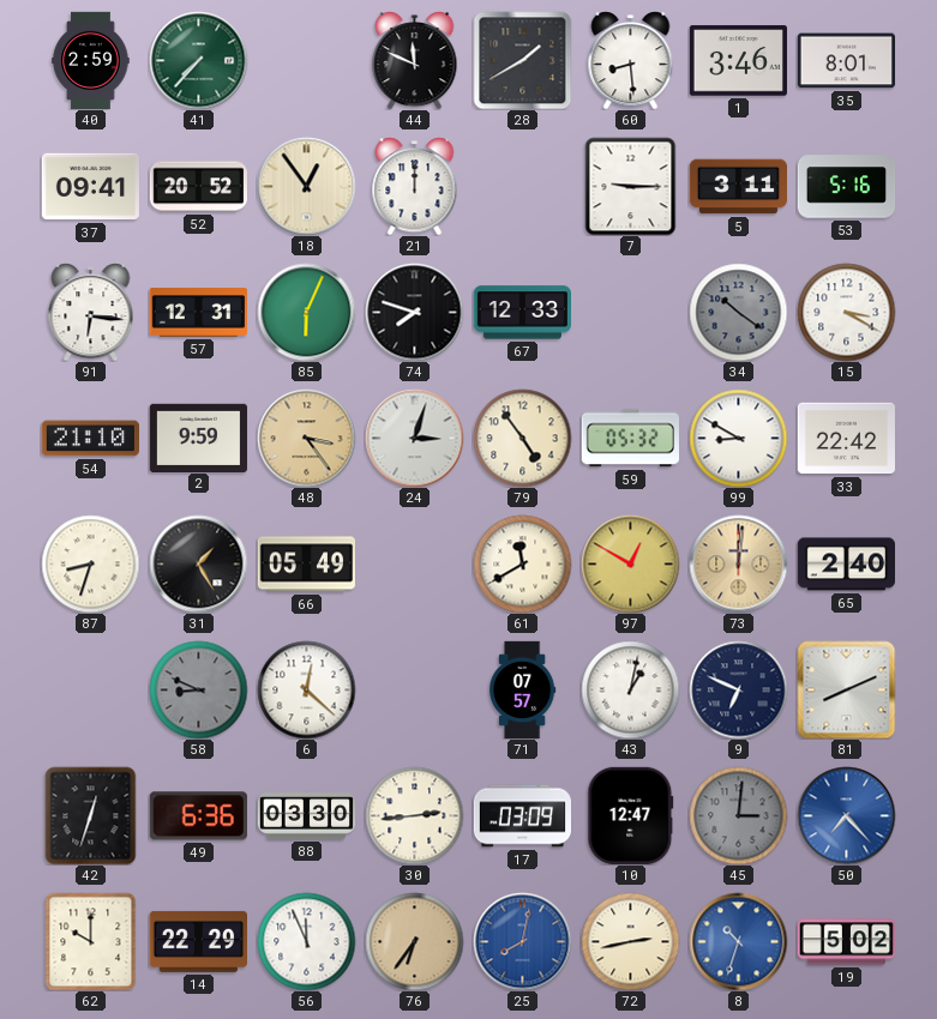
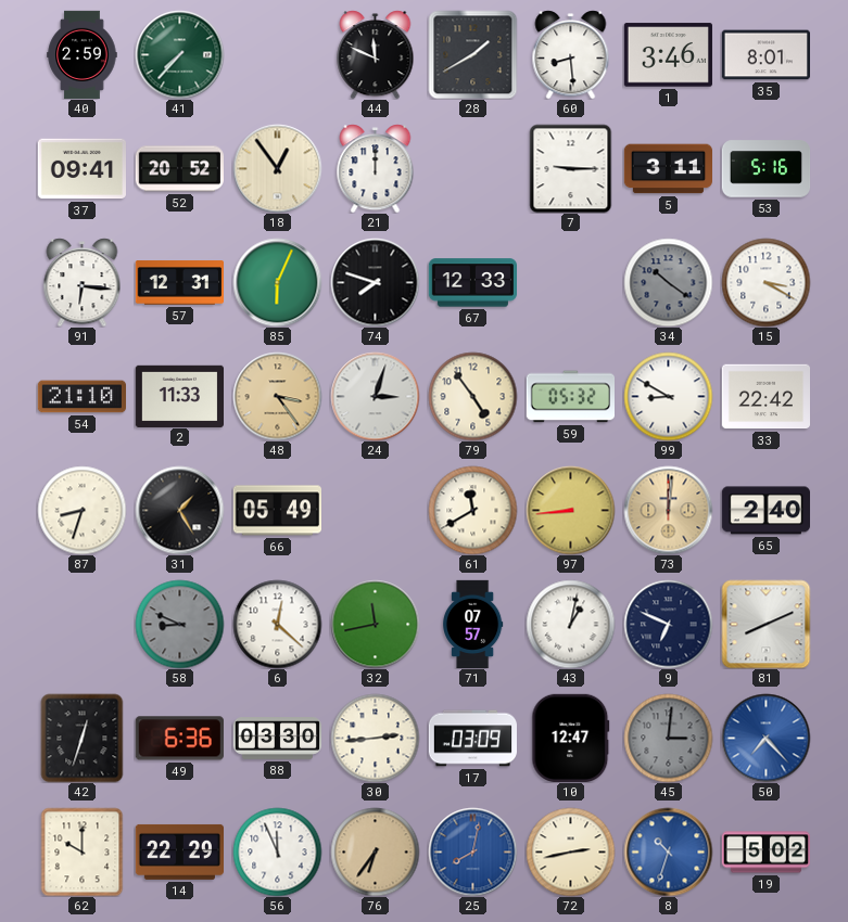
2: 9:59 -> 11:33
97: 12:50 -> 8:44
32: none -> 11:43
